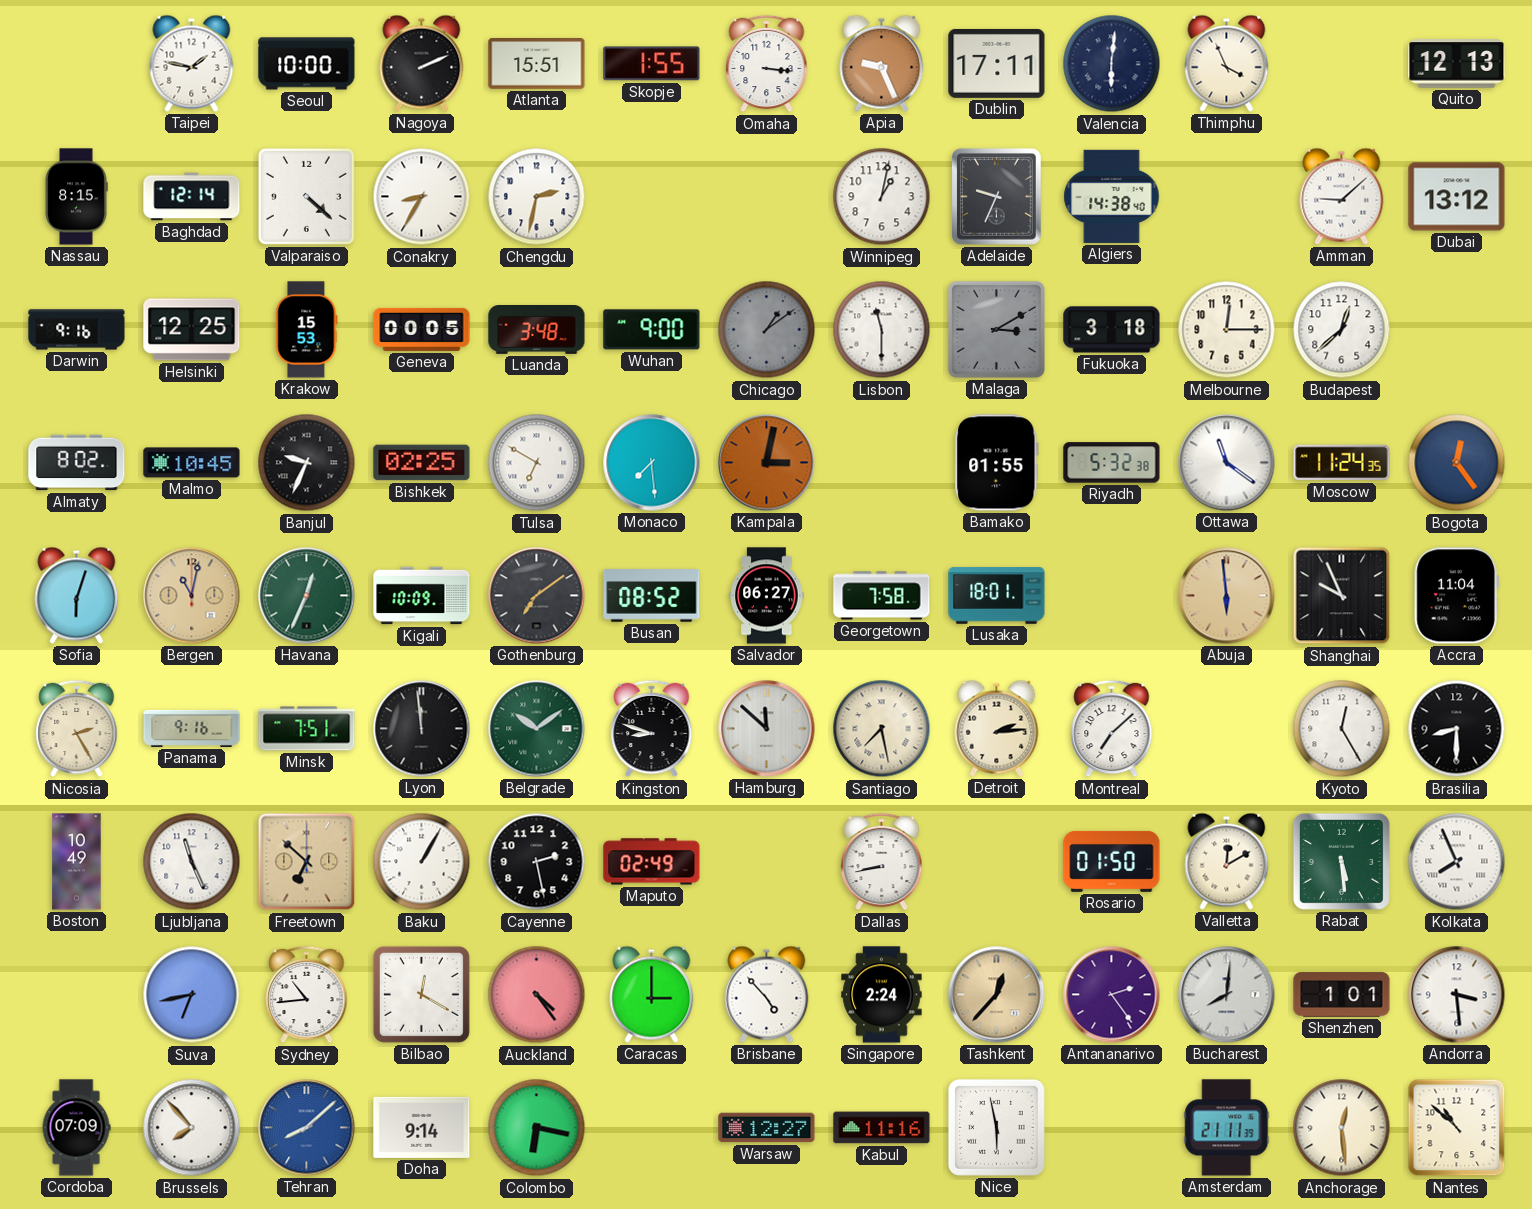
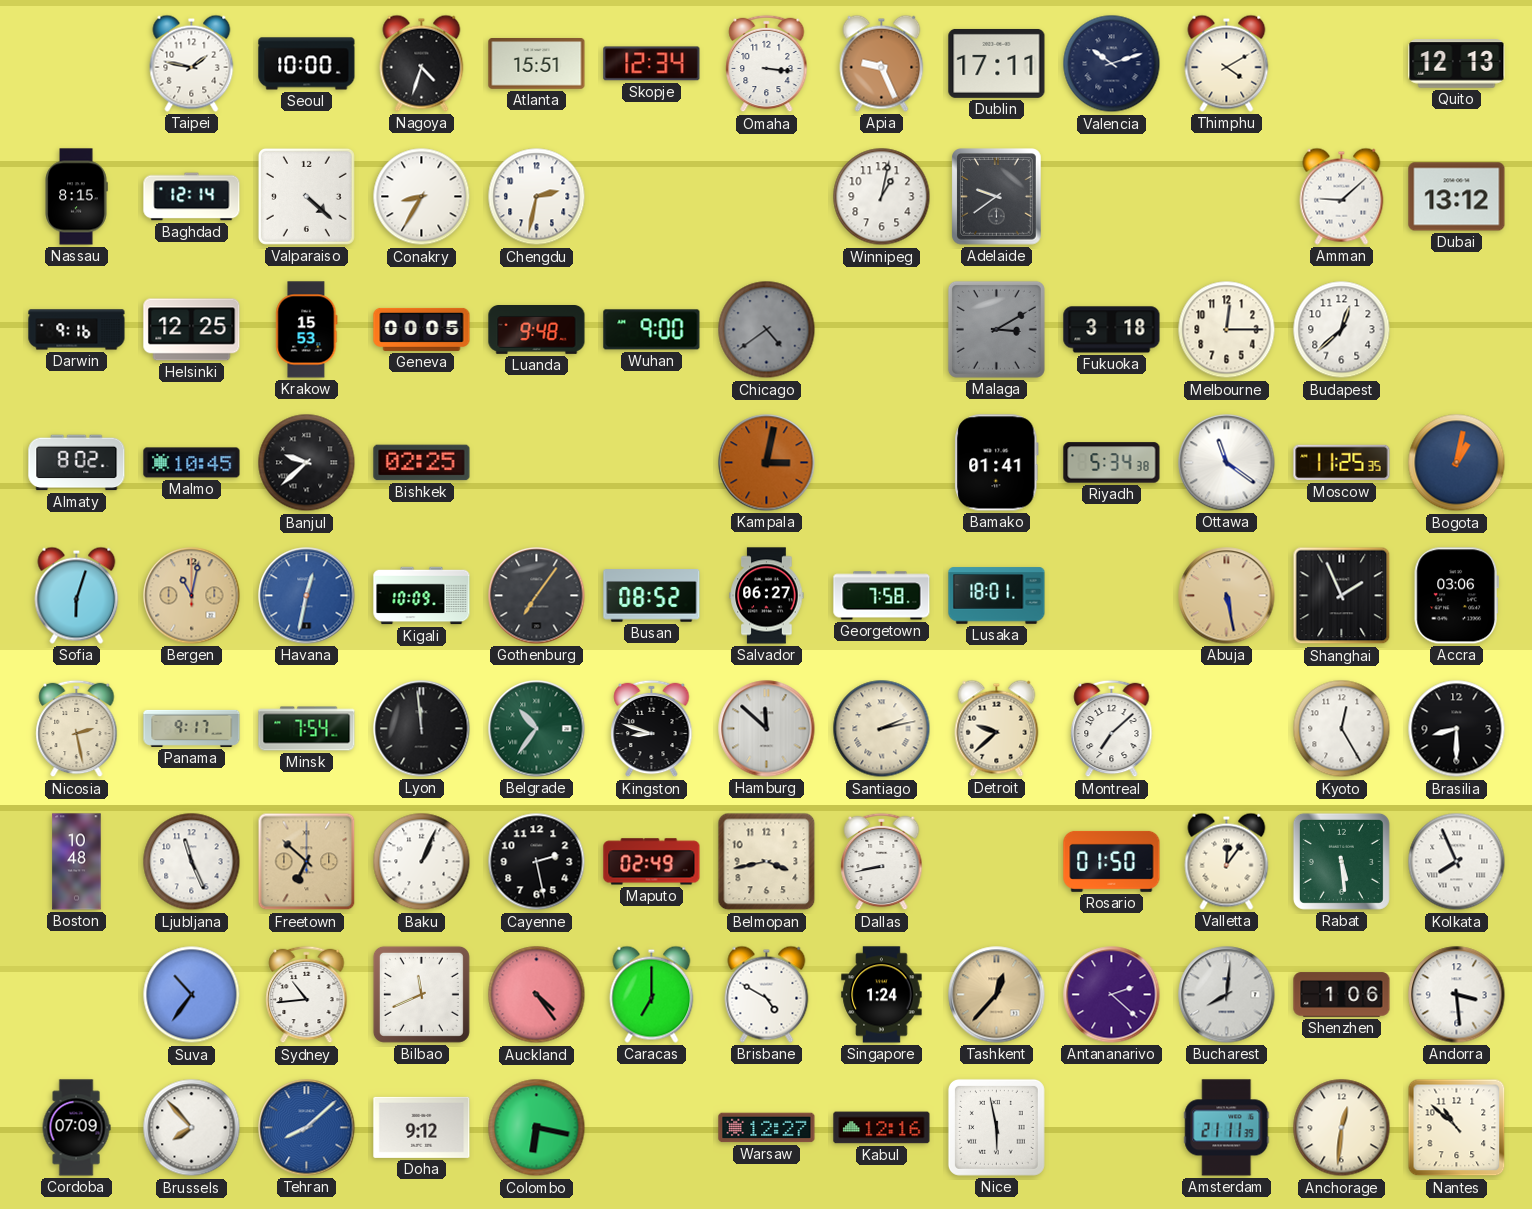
Nagoya: 2:11 -> 4:33
Skopje: 1:55 -> 12:34
Valencia: 6:01 -> 10:12
Thimphu: 3:56 -> 4:10
Adelaide: 9:34 -> 9:39
Algiers: 14:38 -> none
Luanda: 3:48 -> 9:48
Chicago: 1:09 -> 4:39
Lisbon: 11:30 -> none
Banjul: 9:34 -> 9:38
Tulsa: 6:50 -> none
Monaco: 7:29 -> none
Bamako: 01:55 -> 01:41
Riyadh: 5:32 -> 5:34
Moscow: 11:24 -> 11:25
Bogota: 12:24 -> 1:02
Havana: 12:34 -> 12:32
Havana dial: green -> blue
Gothenburg: 7:09 -> 7:06
Abuja: 5:59 -> 5:28
Shanghai: 9:56 -> 1:56
Accra: 11:04 -> 03:06
Nicosia: 2:25 -> 2:28
Panama: 9:16 -> 9:17
Minsk: 7:51 -> 7:54
Belgrade: 10:09 -> 10:36
Santiago: 7:28 -> 2:13
Detroit: 2:14 -> 9:38
Boston: 10:49 -> 10:48
Baku: 1:05 -> 1:04
Belmopan: none -> 3:43
Valletta: 12:10 -> 12:06
Suva: 6:43 -> 10:36
Bilbao: 12:20 -> 11:41
Caracas: 3:00 -> 7:00
Brisbane: 4:53 -> 4:50
Singapore: 2:24 -> 1:24
Antananarivo: 2:24 -> 2:22
Shenzhen: 1:01 -> 1:06
Doha: 9:14 -> 9:12
Kabul: 11:16 -> 12:16
Anchorage: 12:29 -> 12:31
